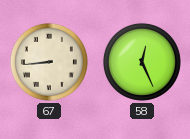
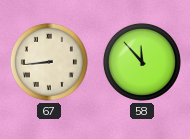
58: 12:26 -> 11:53
